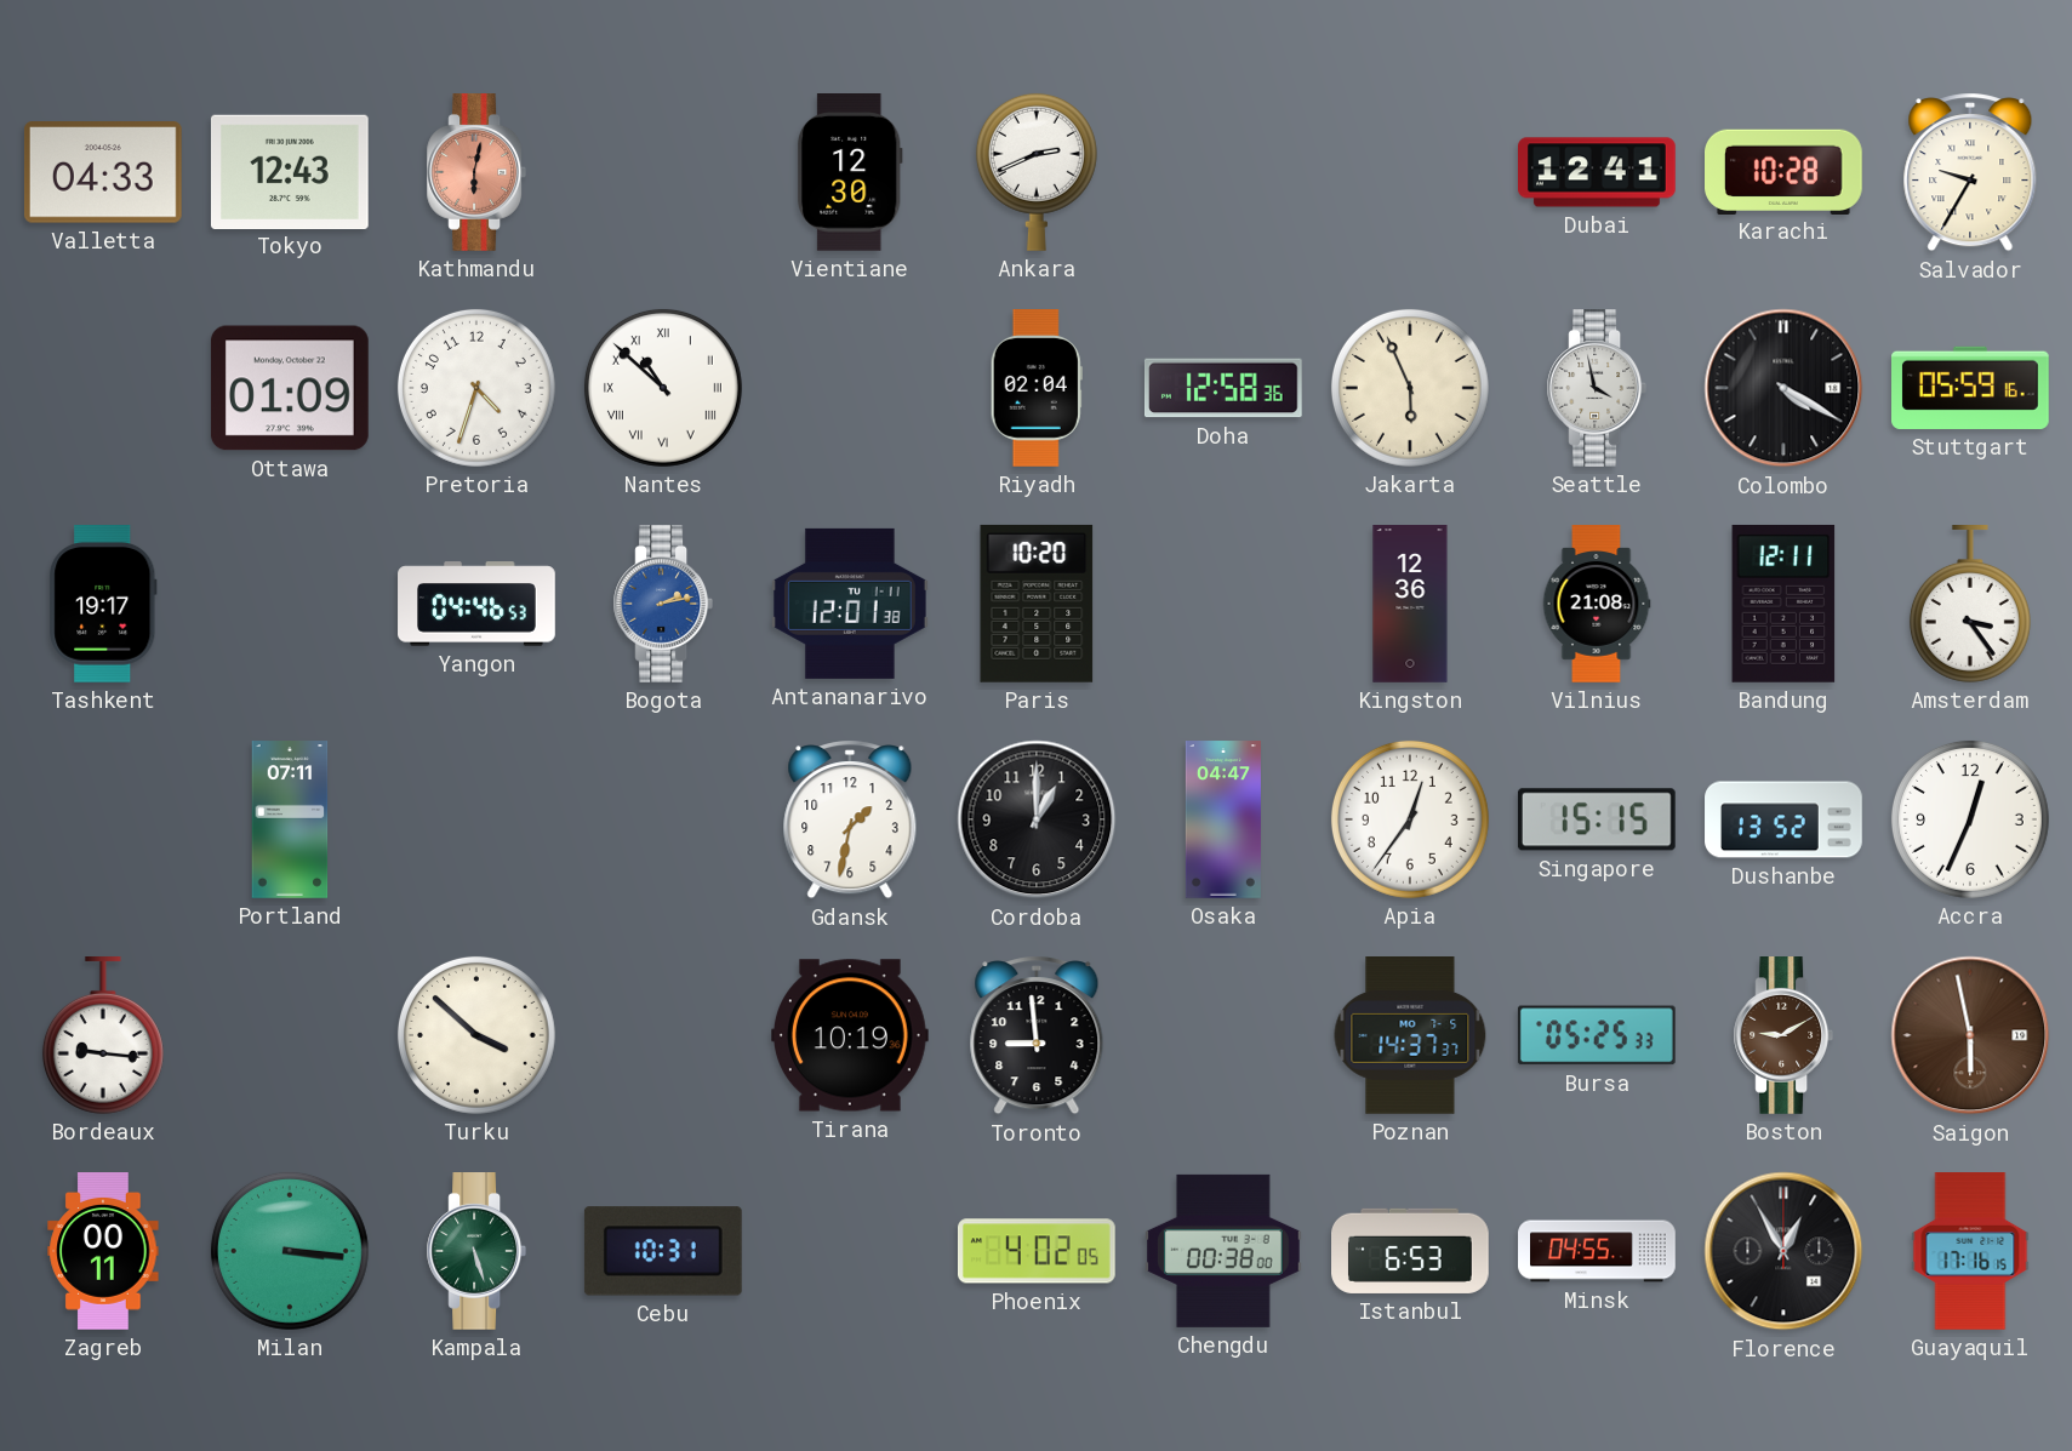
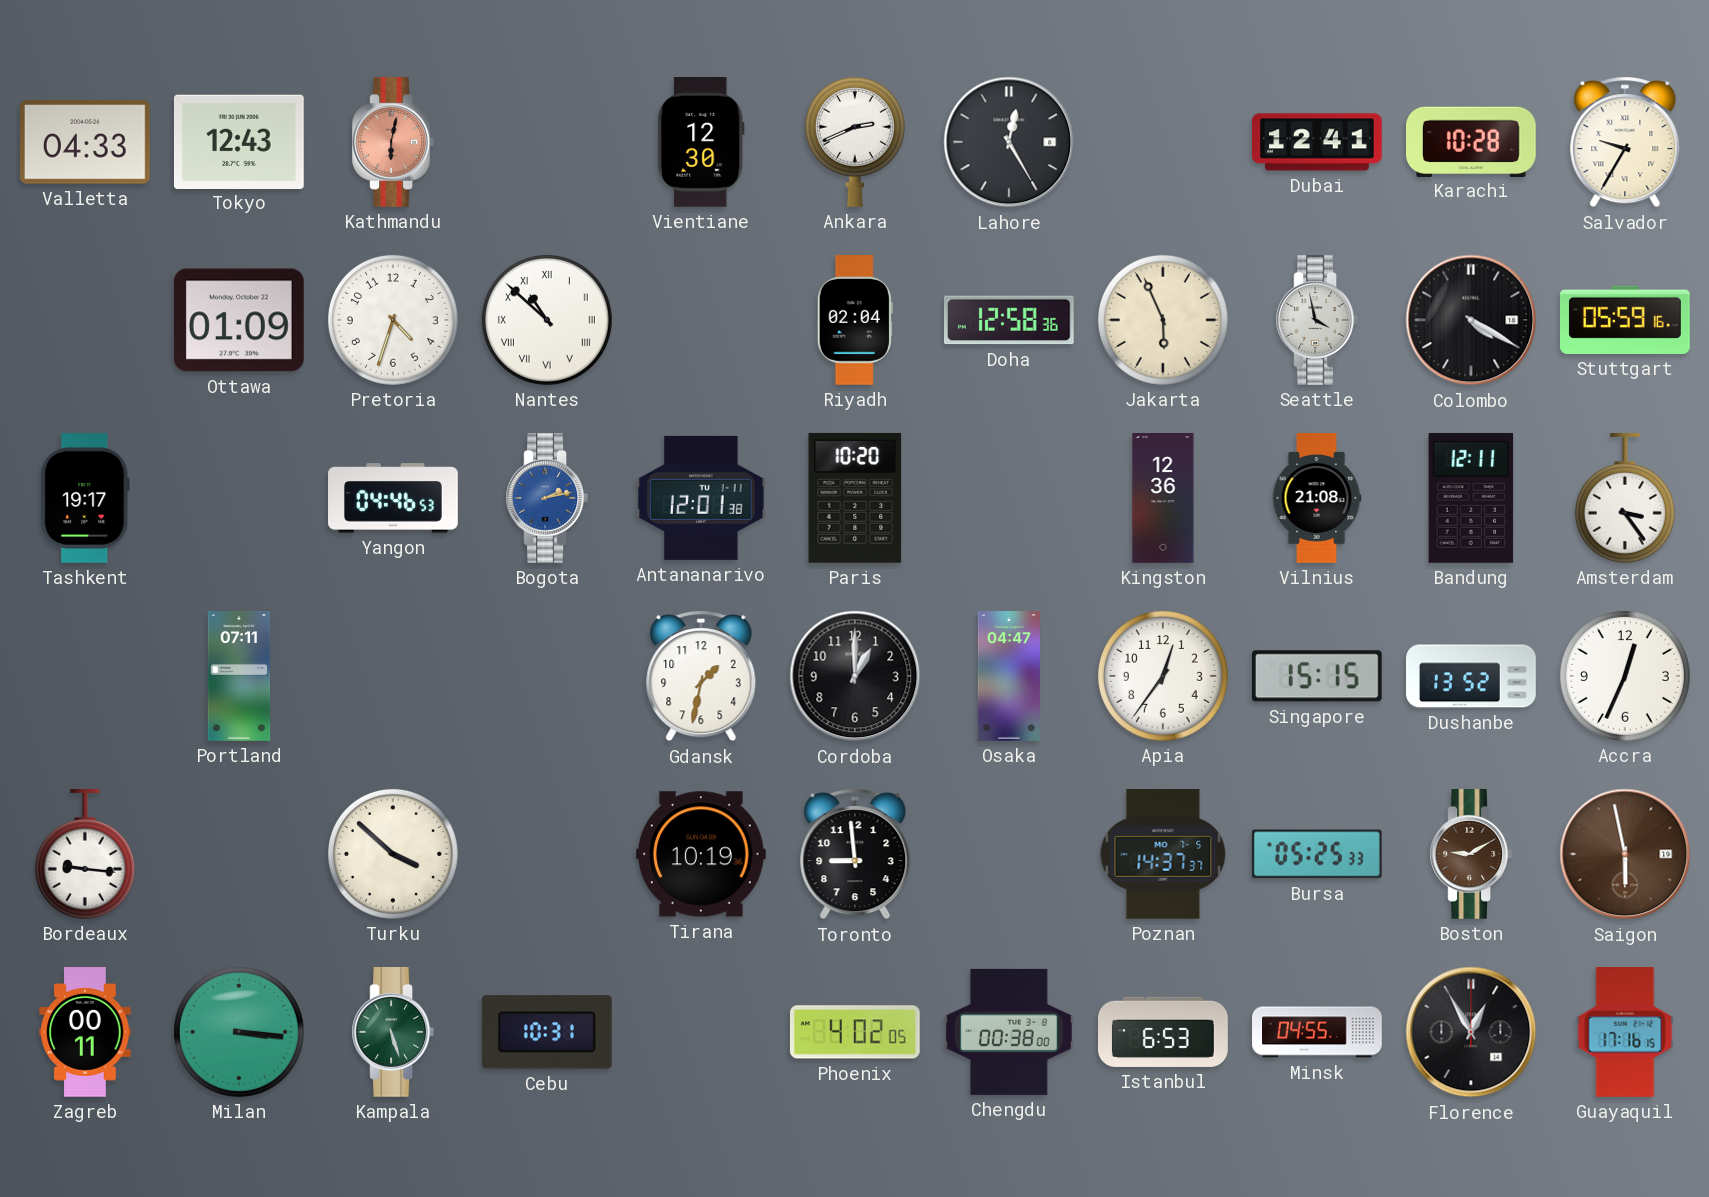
Lahore: none -> 12:25
